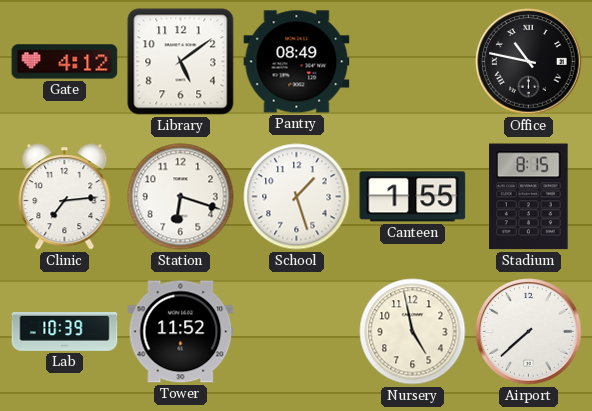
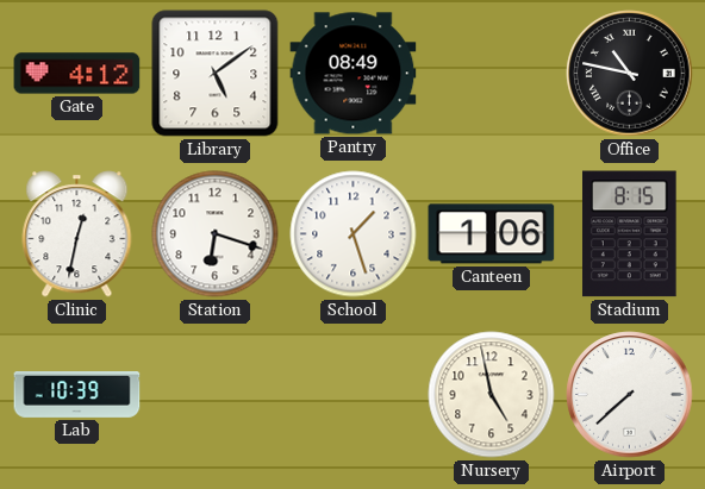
Clinic: 7:14 -> 12:32
Canteen: 1:55 -> 1:06
Tower: 11:52 -> none
